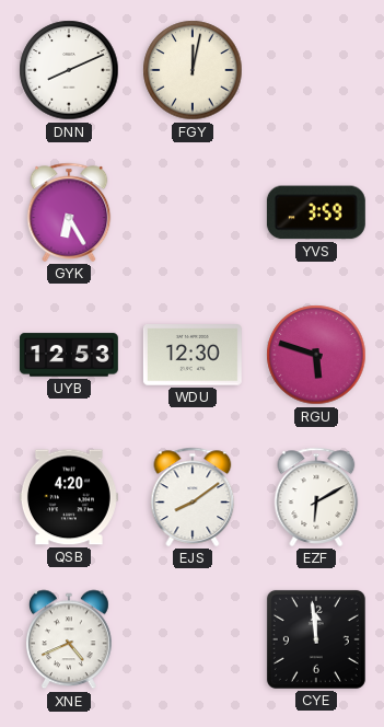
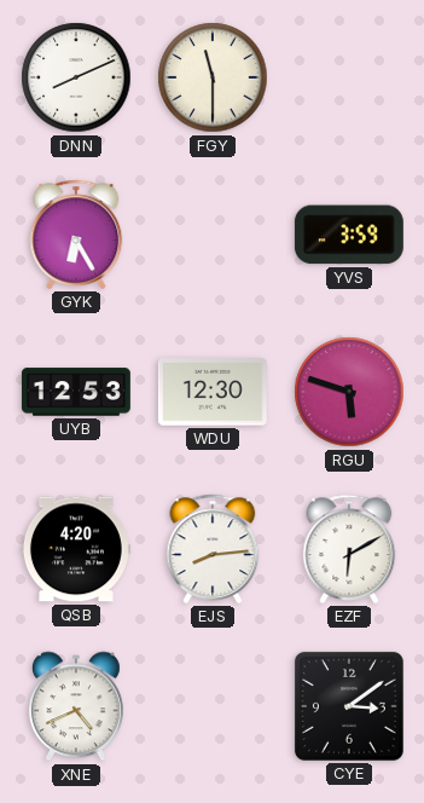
FGY: 12:02 -> 11:30
EJS: 8:09 -> 8:14
CYE: 11:59 -> 3:09
